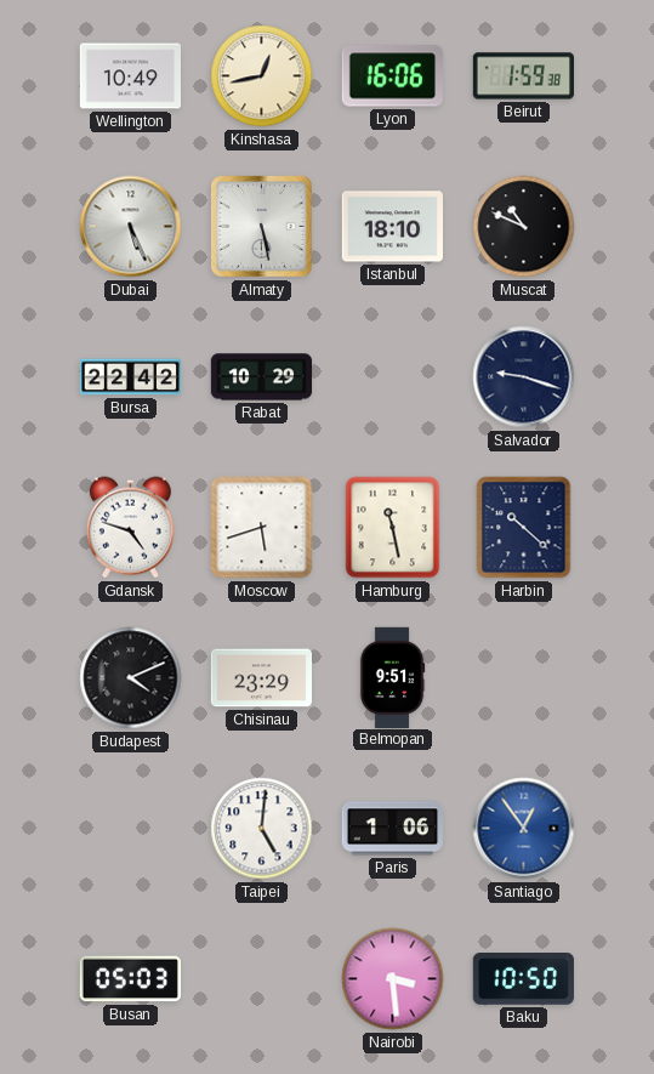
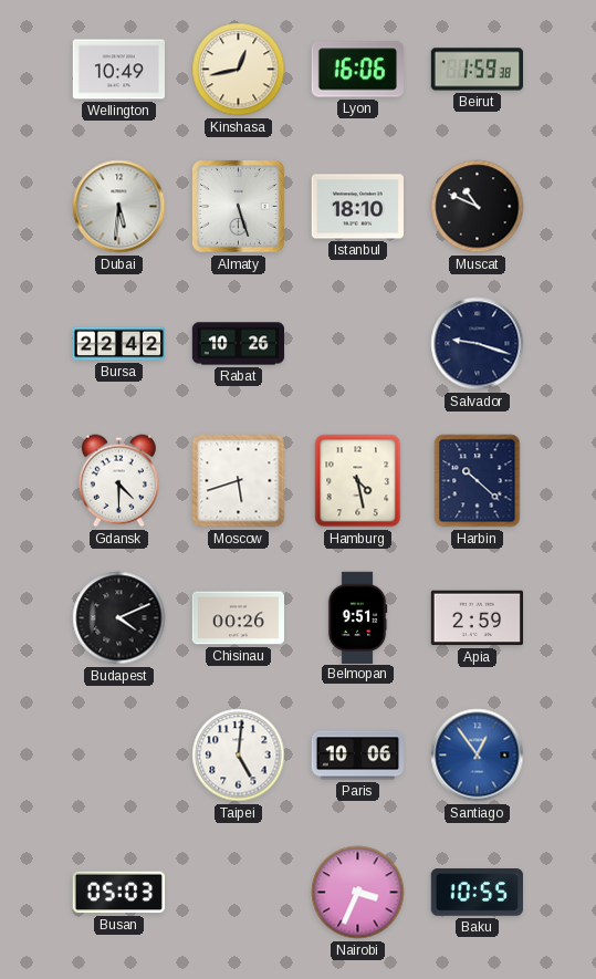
Dubai: 5:26 -> 5:31
Almaty: 5:28 -> 5:27
Rabat: 10:29 -> 10:26
Gdansk: 4:48 -> 4:30
Hamburg: 11:28 -> 4:28
Chisinau: 23:29 -> 00:26
Apia: none -> 2:59
Paris: 1:06 -> 10:06
Nairobi: 3:29 -> 3:34
Baku: 10:50 -> 10:55
